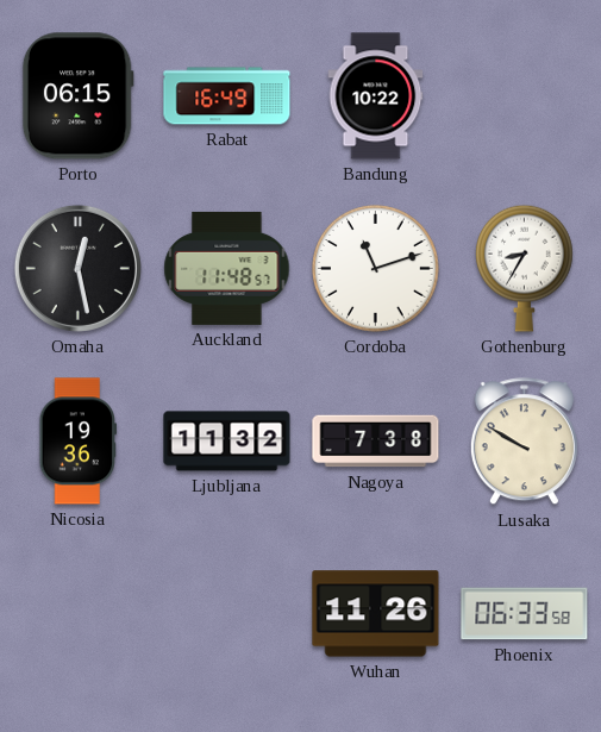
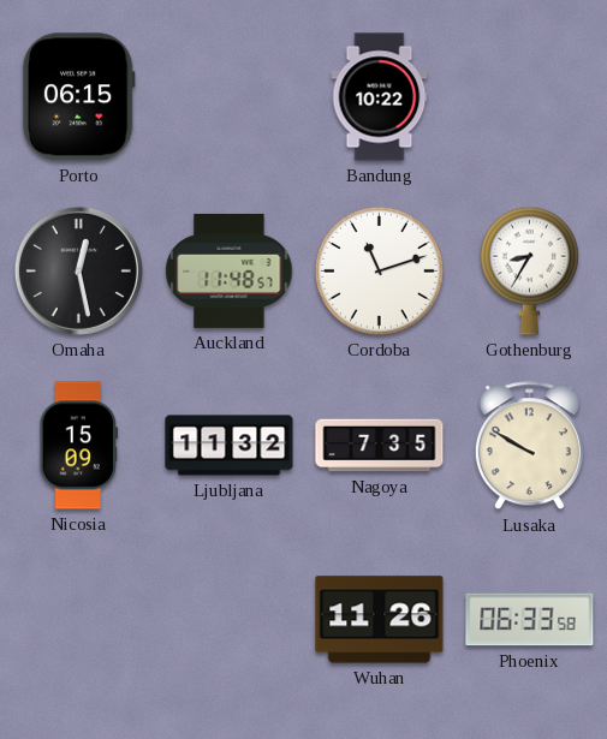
Rabat: 16:49 -> none
Nicosia: 19:36 -> 15:09
Nagoya: 7:38 -> 7:35
